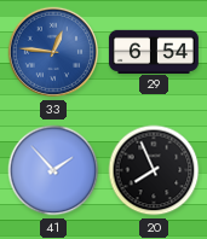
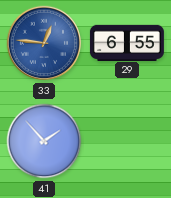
29: 6:54 -> 6:55
20: 7:56 -> none
